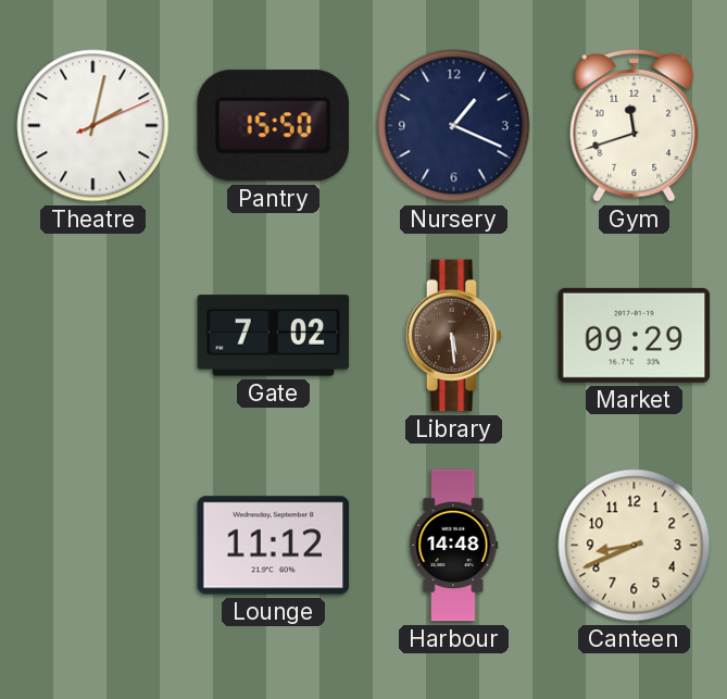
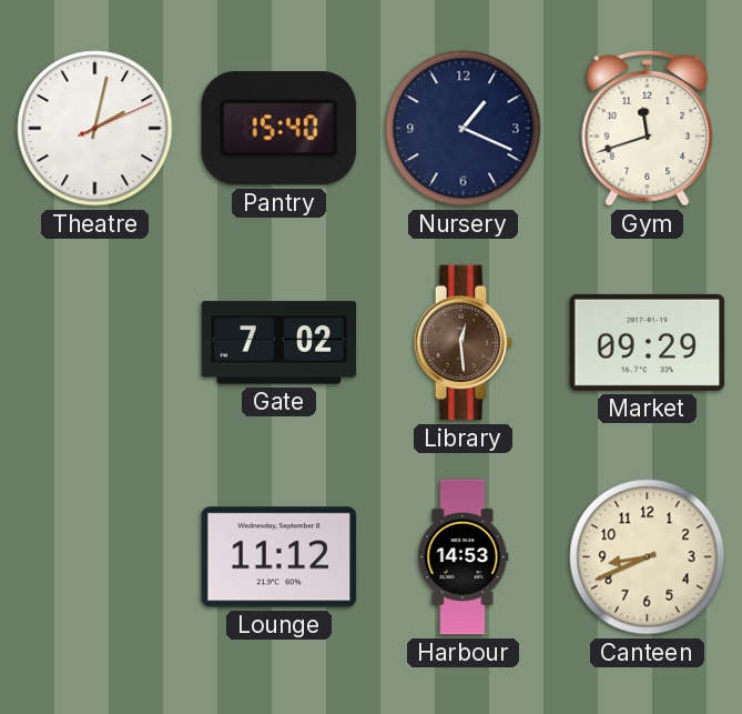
Pantry: 15:50 -> 15:40
Library: 5:29 -> 12:29
Harbour: 14:48 -> 14:53
